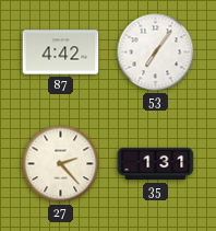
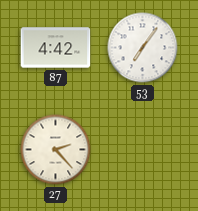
35: 1:31 -> none
